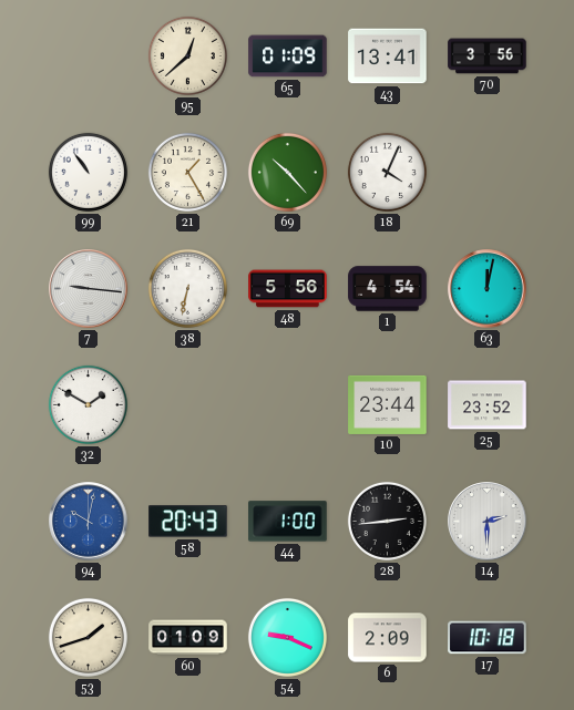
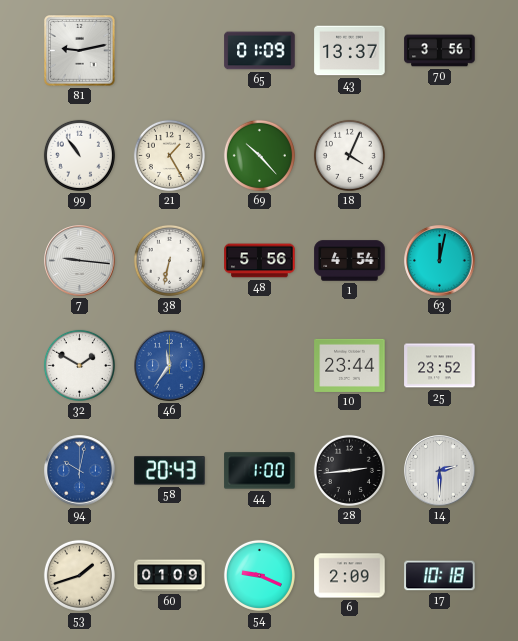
81: none -> 9:13
95: 12:38 -> none
43: 13:41 -> 13:37
46: none -> 11:36
